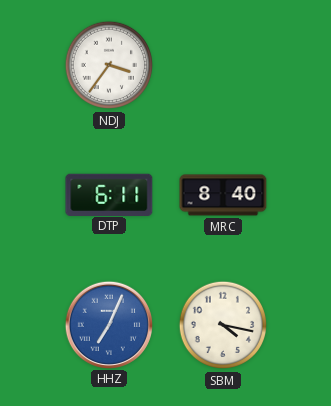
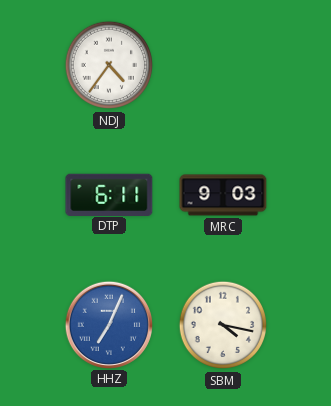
NDJ: 3:36 -> 4:36
MRC: 8:40 -> 9:03
